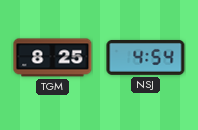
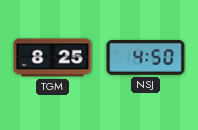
NSJ: 4:54 -> 4:50
